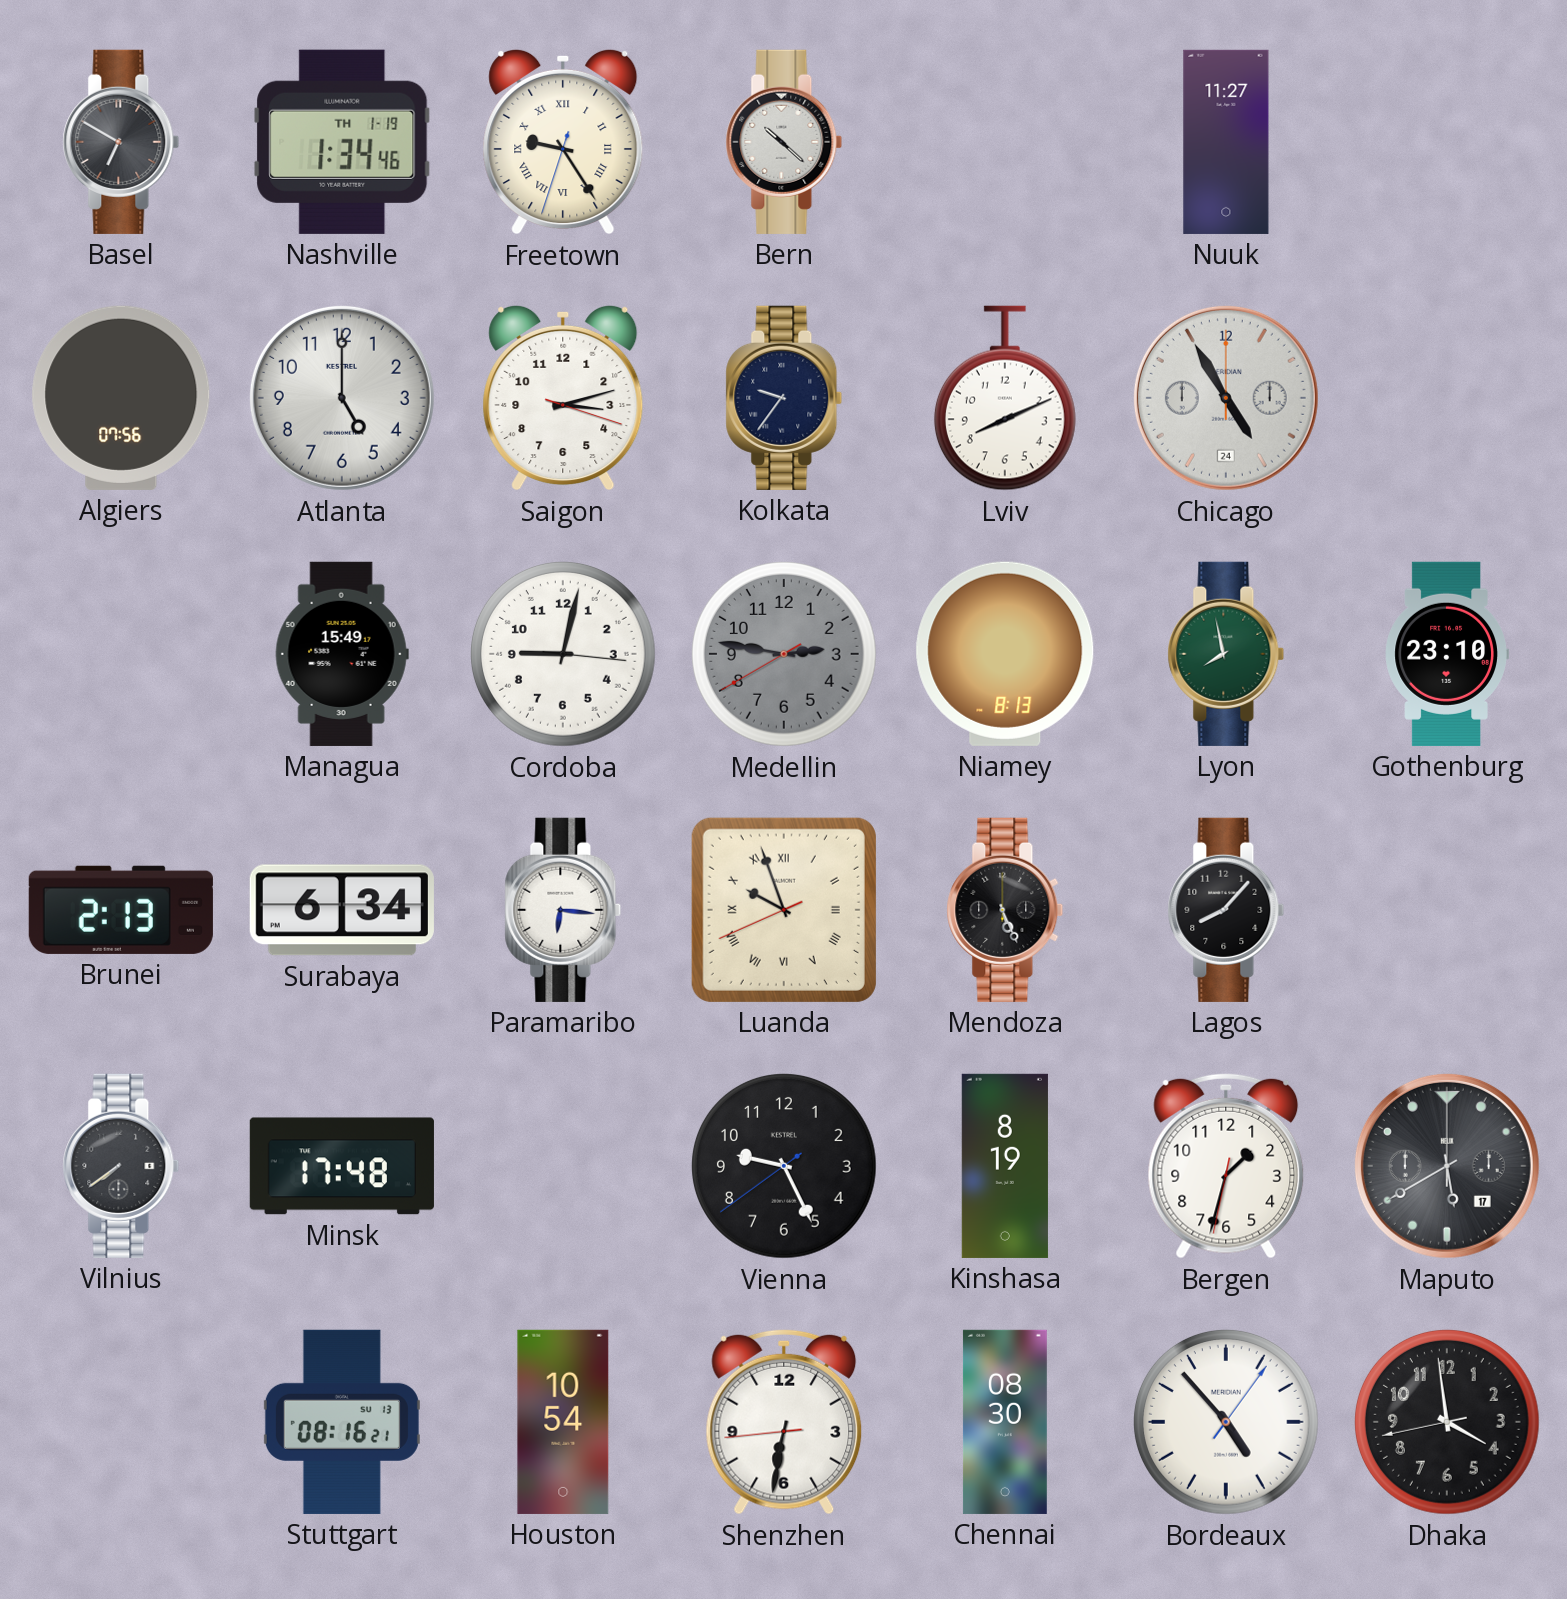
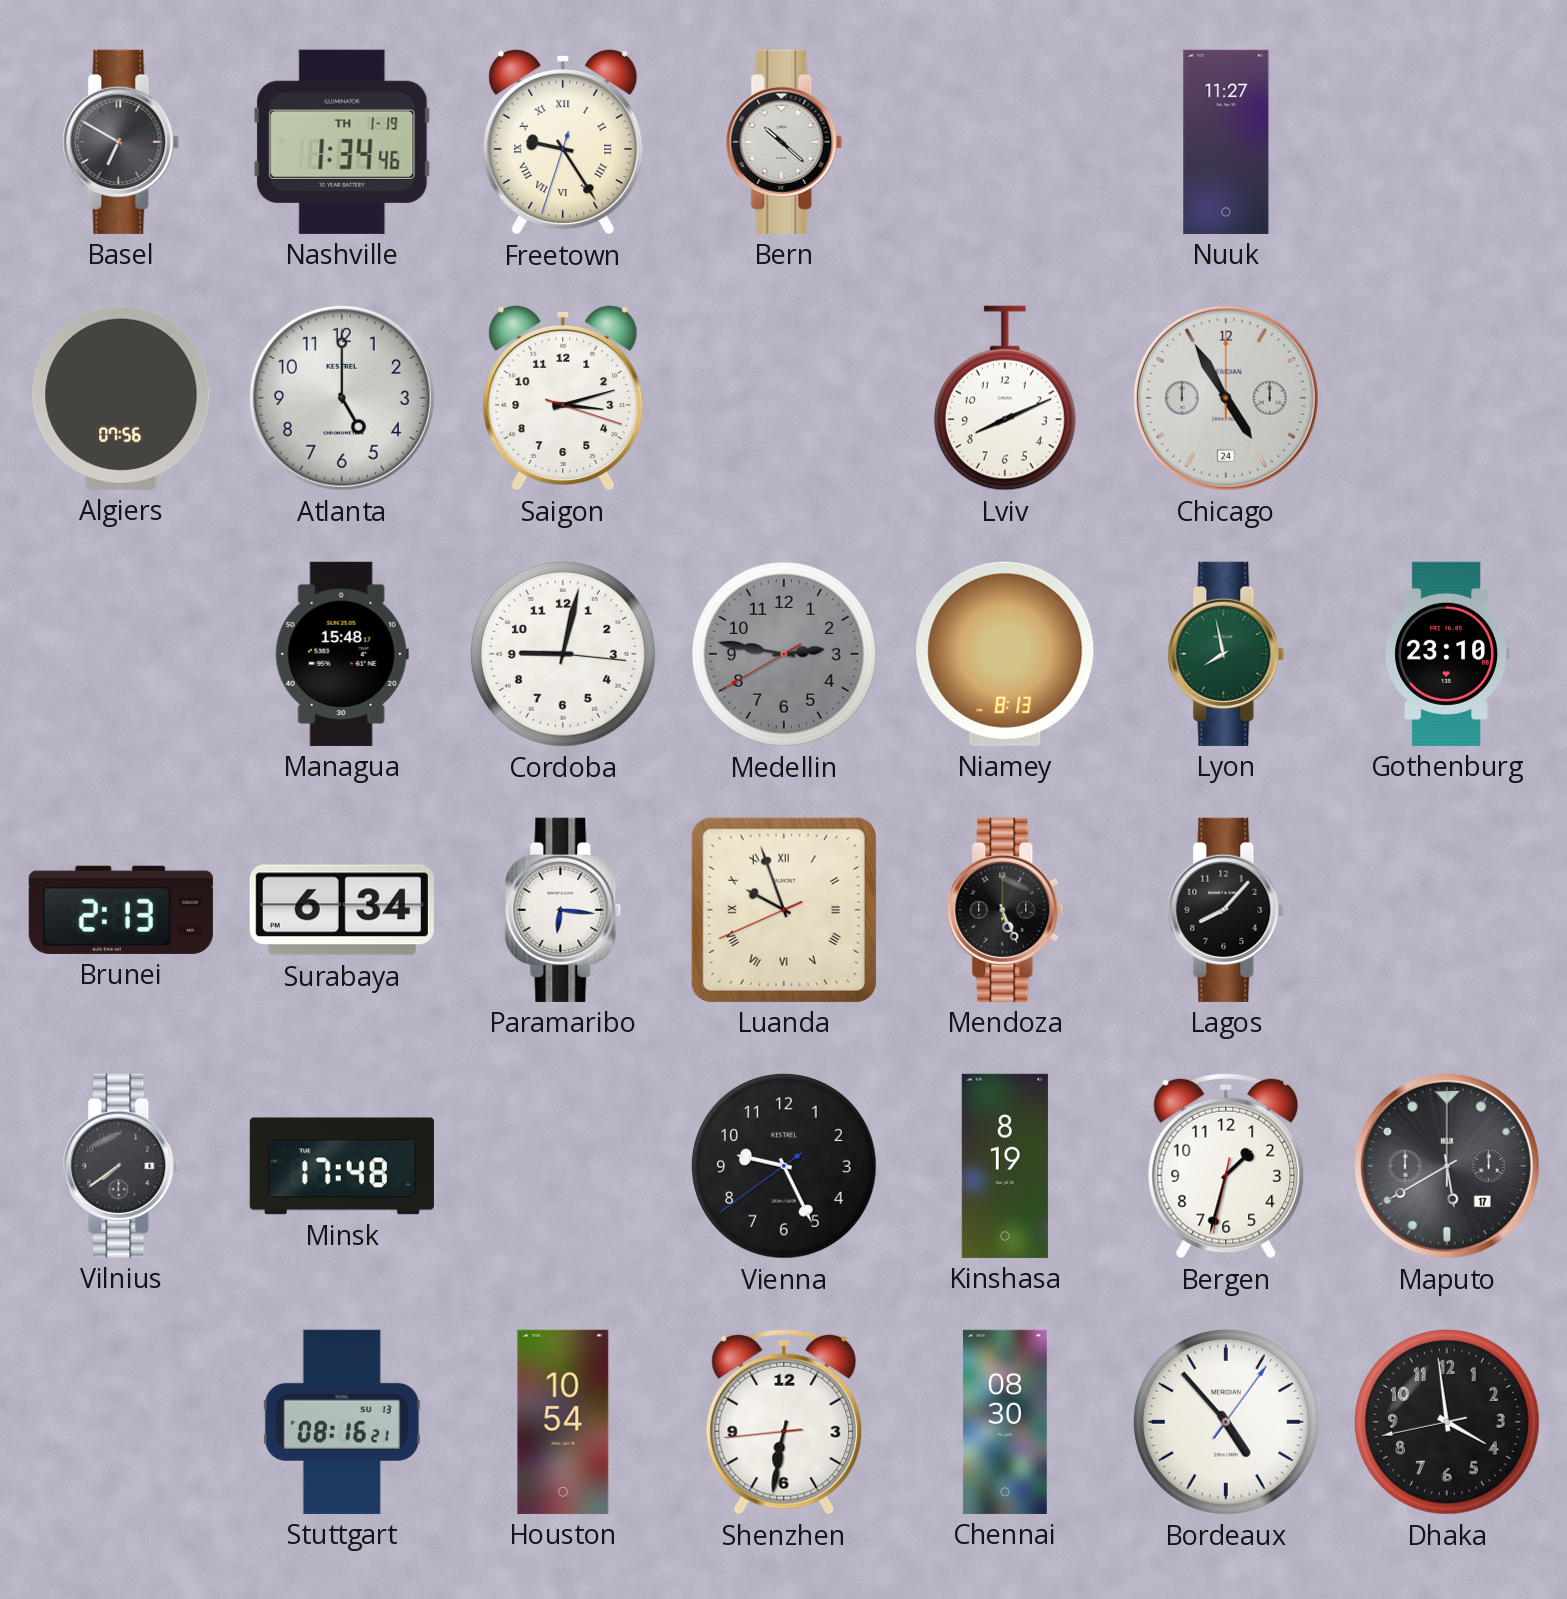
Kolkata: 9:36 -> none
Managua: 15:49 -> 15:48
